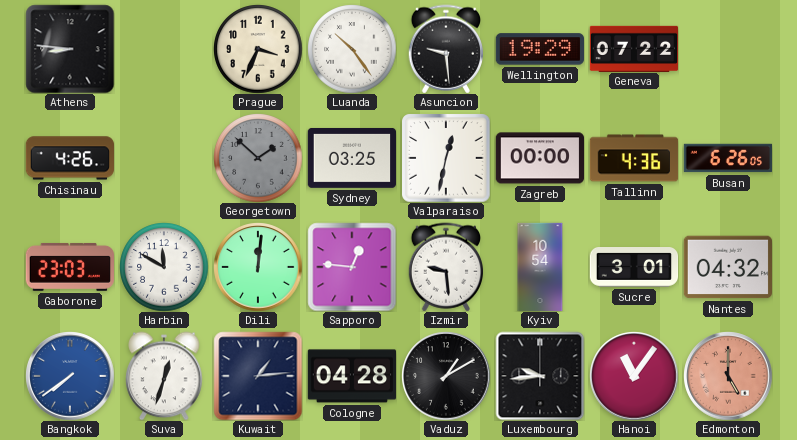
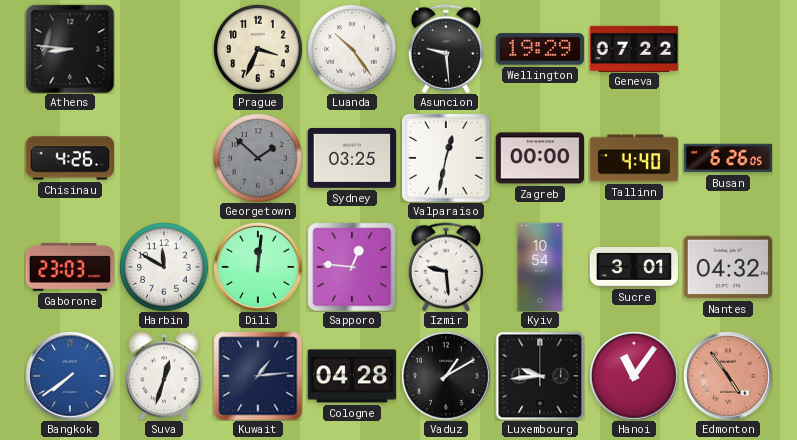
Tallinn: 4:36 -> 4:40
Edmonton: 5:00 -> 4:54
